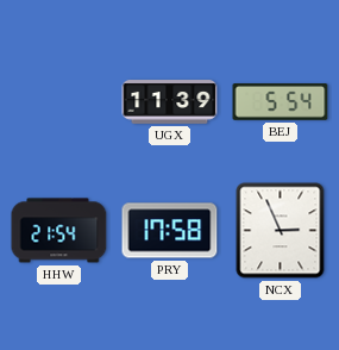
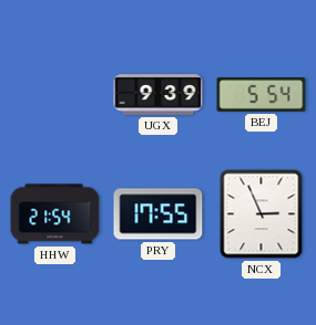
UGX: 11:39 -> 9:39
PRY: 17:58 -> 17:55
